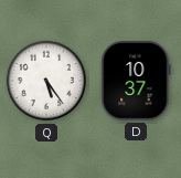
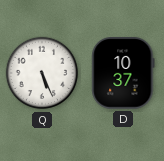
Q: 5:24 -> 5:26
